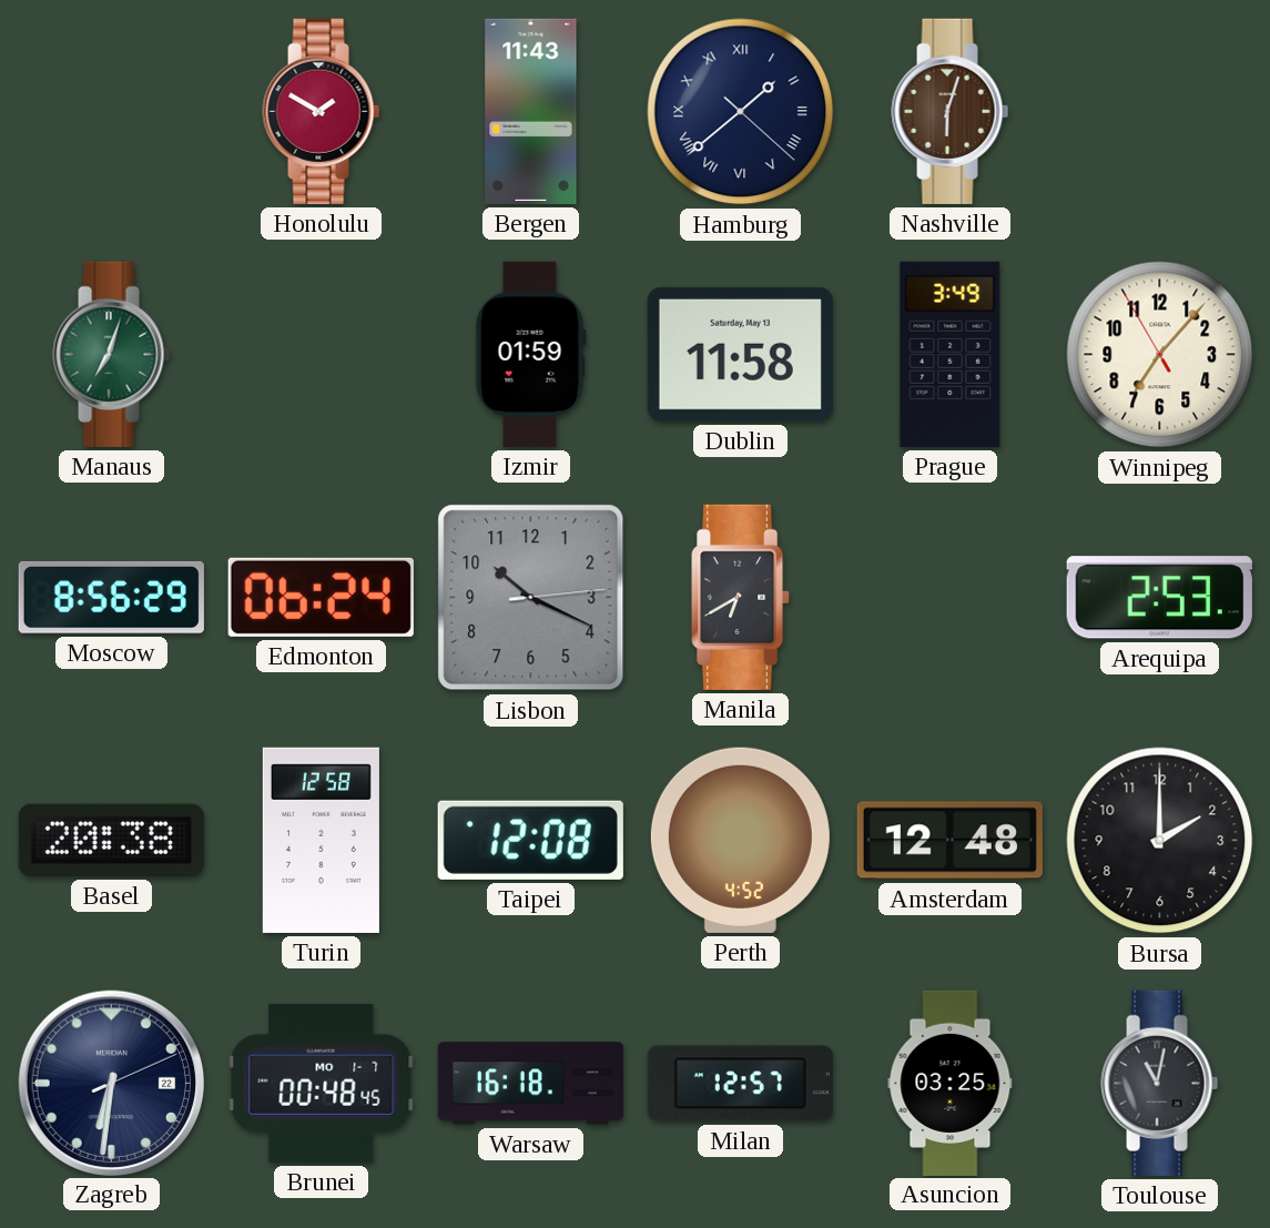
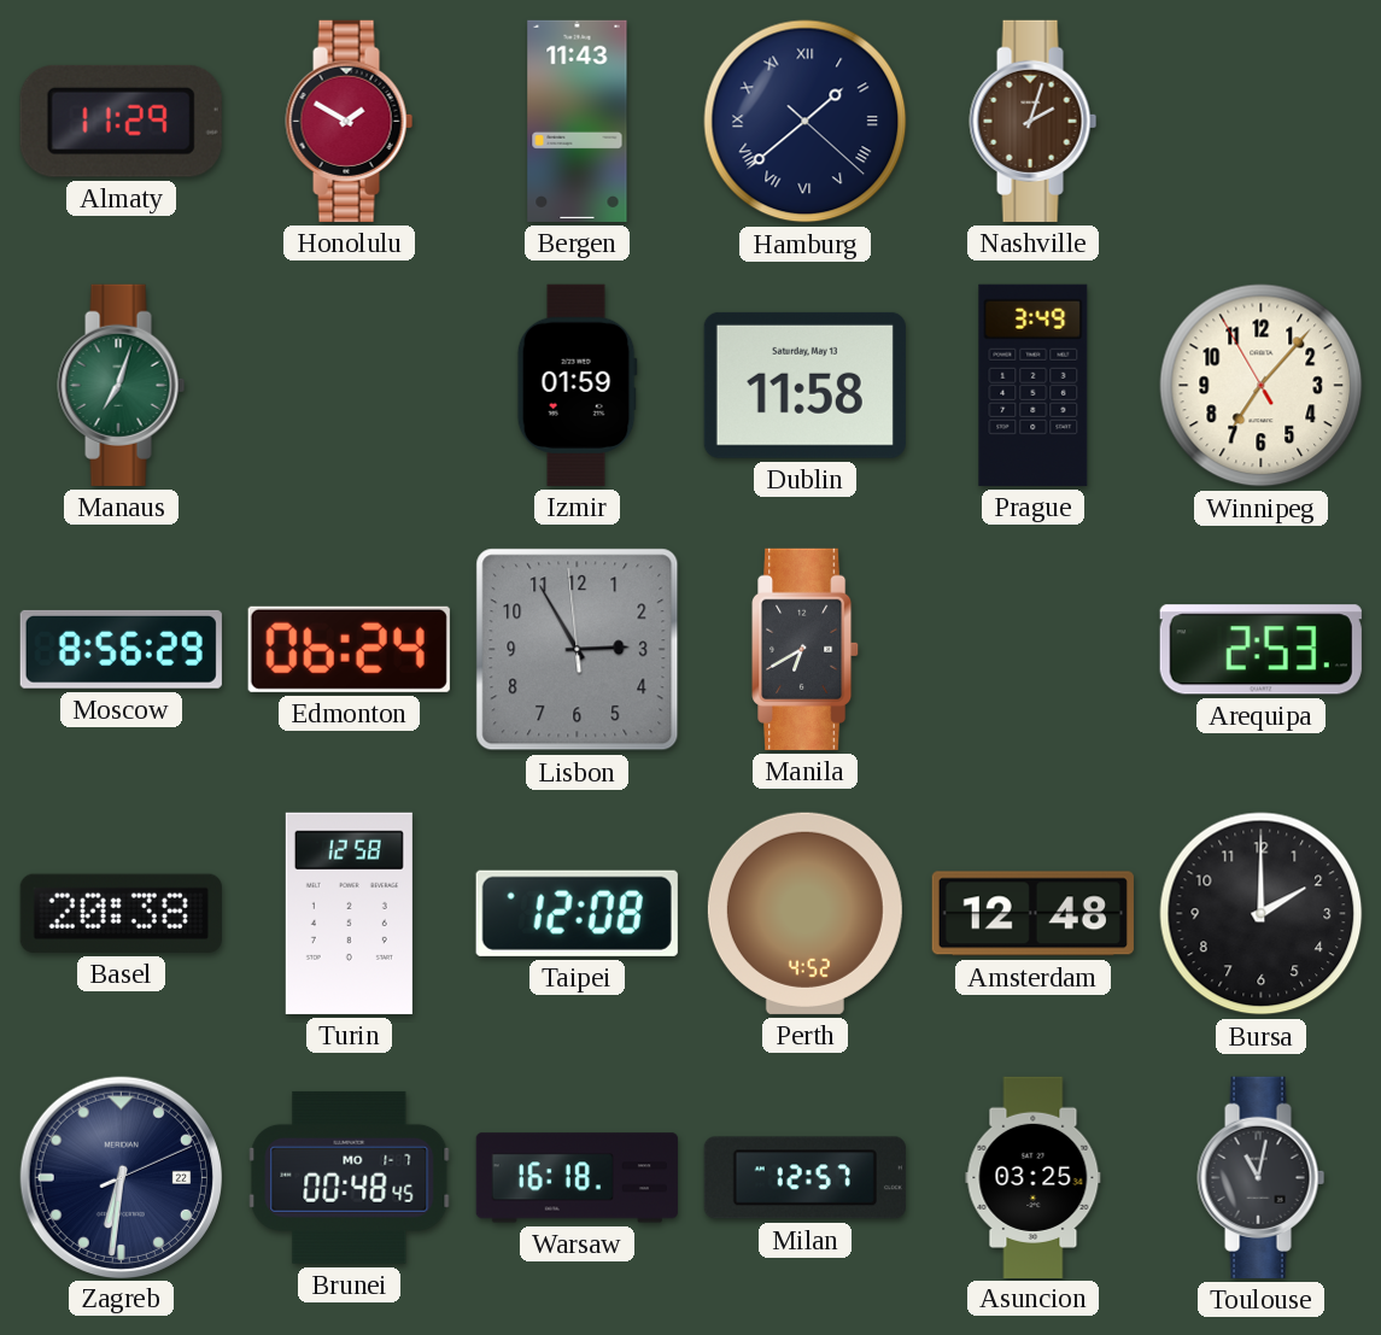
Almaty: none -> 11:29
Nashville: 6:03 -> 2:03
Lisbon: 10:19 -> 2:54
